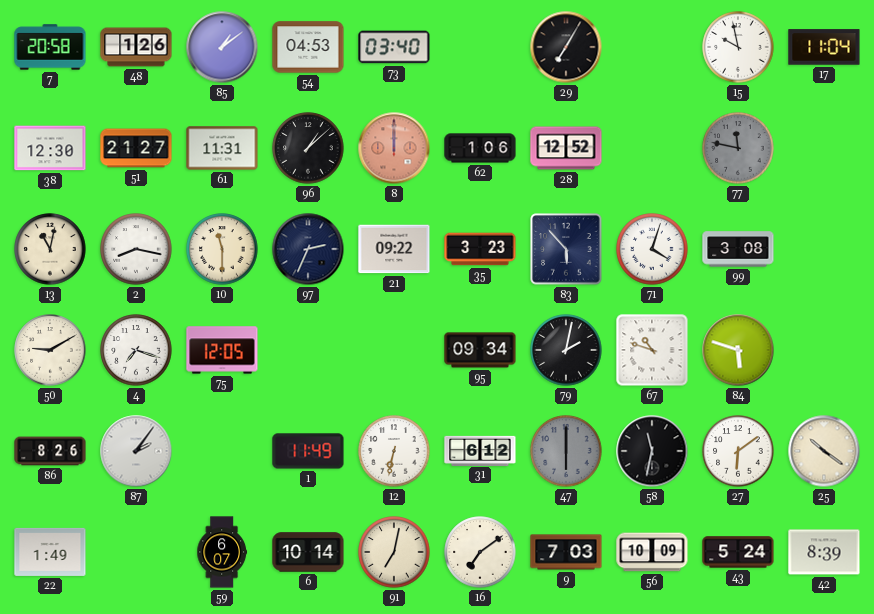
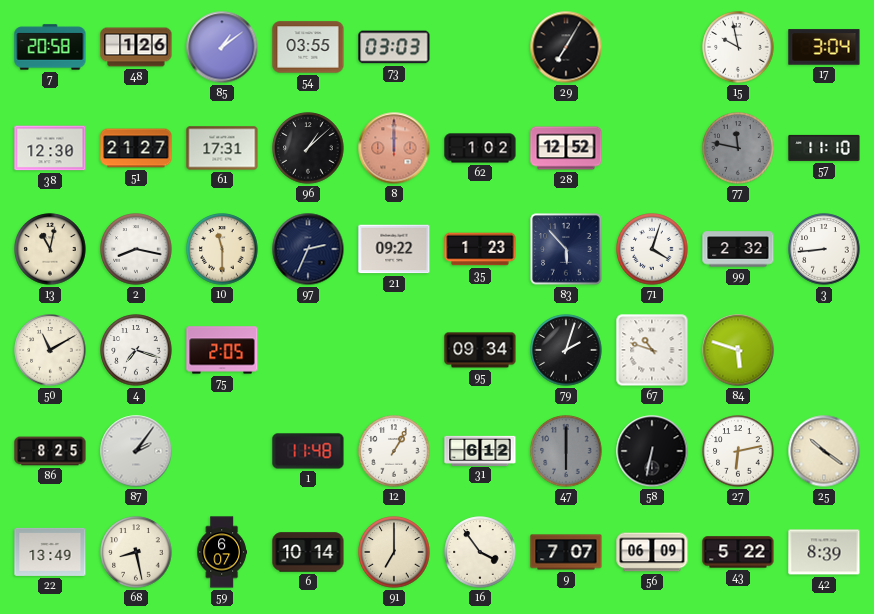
54: 04:53 -> 03:55
73: 03:40 -> 03:03
17: 11:04 -> 3:04
61: 11:31 -> 17:31
62: 1:06 -> 1:02
57: none -> 11:10
35: 3:23 -> 1:23
99: 3:08 -> 2:32
3: none -> 8:44
50: 9:10 -> 11:10
75: 12:05 -> 2:05
79: 2:02 -> 2:03
86: 8:26 -> 8:25
1: 11:49 -> 11:48
12: 6:32 -> 1:05
58: 11:32 -> 6:32
27: 6:09 -> 6:13
22: 1:49 -> 13:49
68: none -> 8:28
91: 7:02 -> 7:00
16: 7:09 -> 3:54
9: 7:03 -> 7:07
56: 10:09 -> 06:09
43: 5:24 -> 5:22
